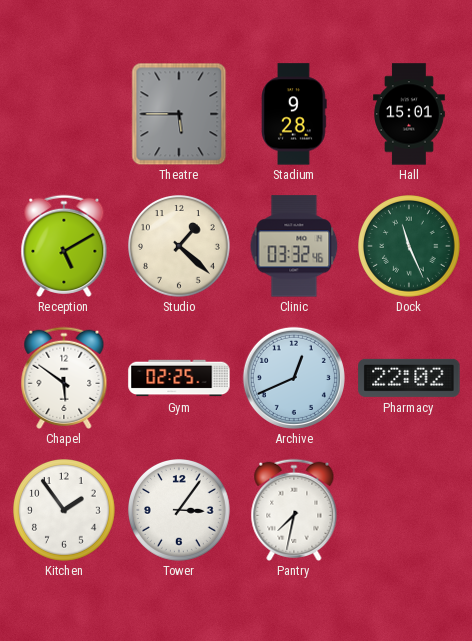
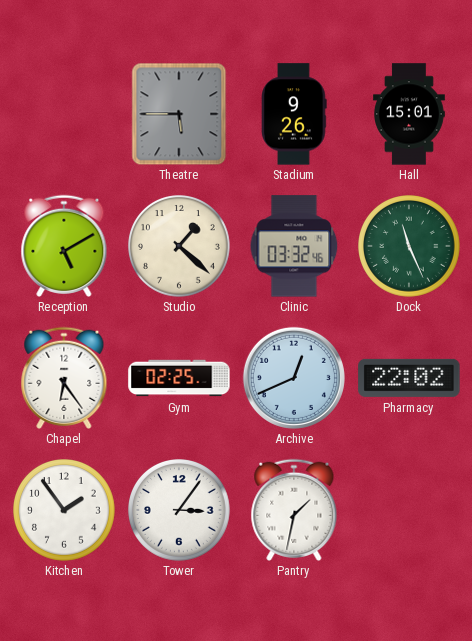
Stadium: 9:28 -> 9:26
Chapel: 5:51 -> 6:24
Pantry: 7:32 -> 1:32
